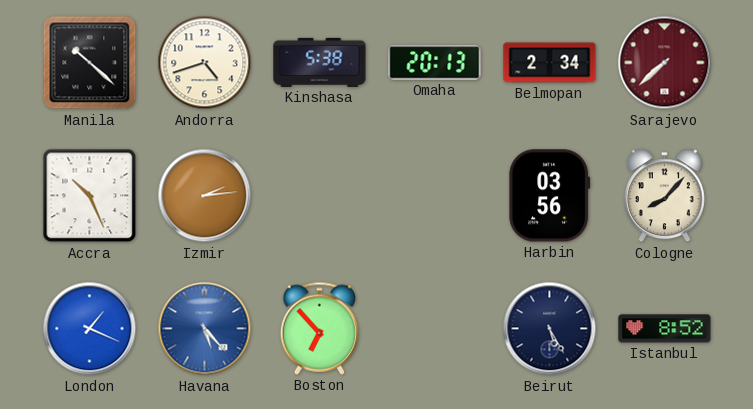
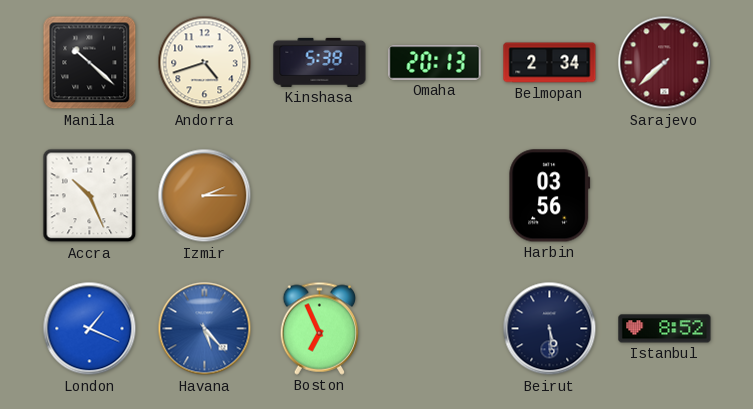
Izmir: 2:14 -> 2:15
Cologne: 8:07 -> none
Boston: 6:53 -> 6:56
Beirut: 5:25 -> 5:29
